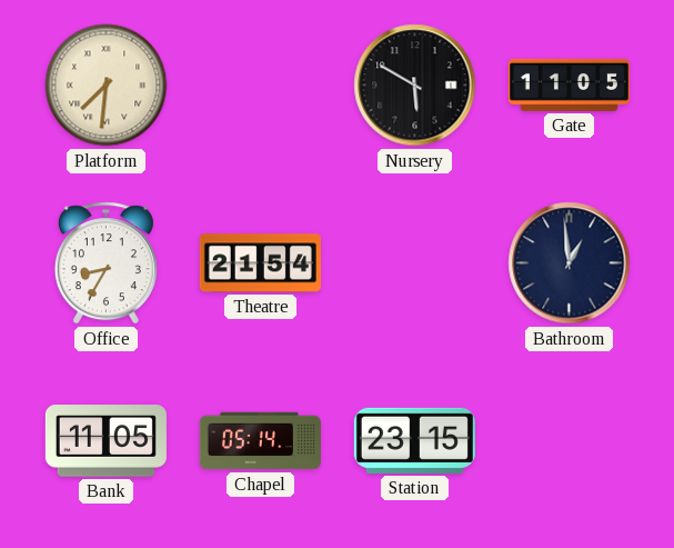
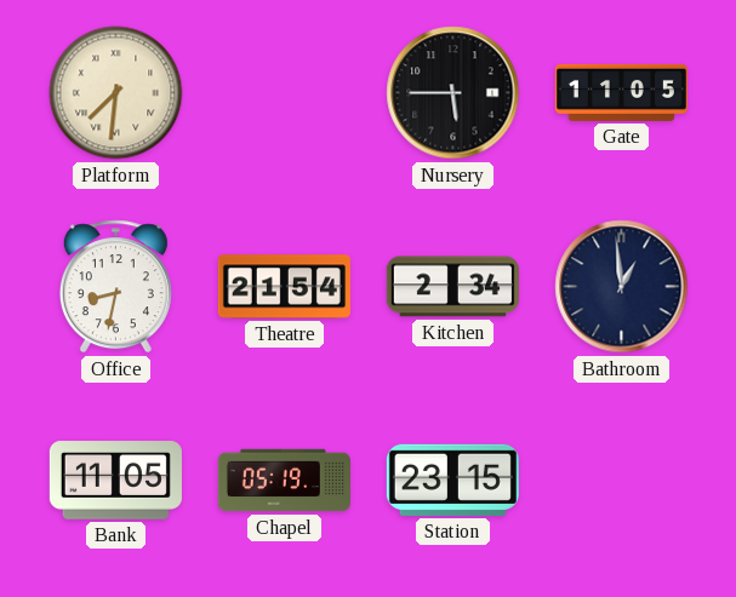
Nursery: 5:50 -> 5:45
Office: 8:35 -> 8:32
Kitchen: none -> 2:34
Chapel: 05:14 -> 05:19
